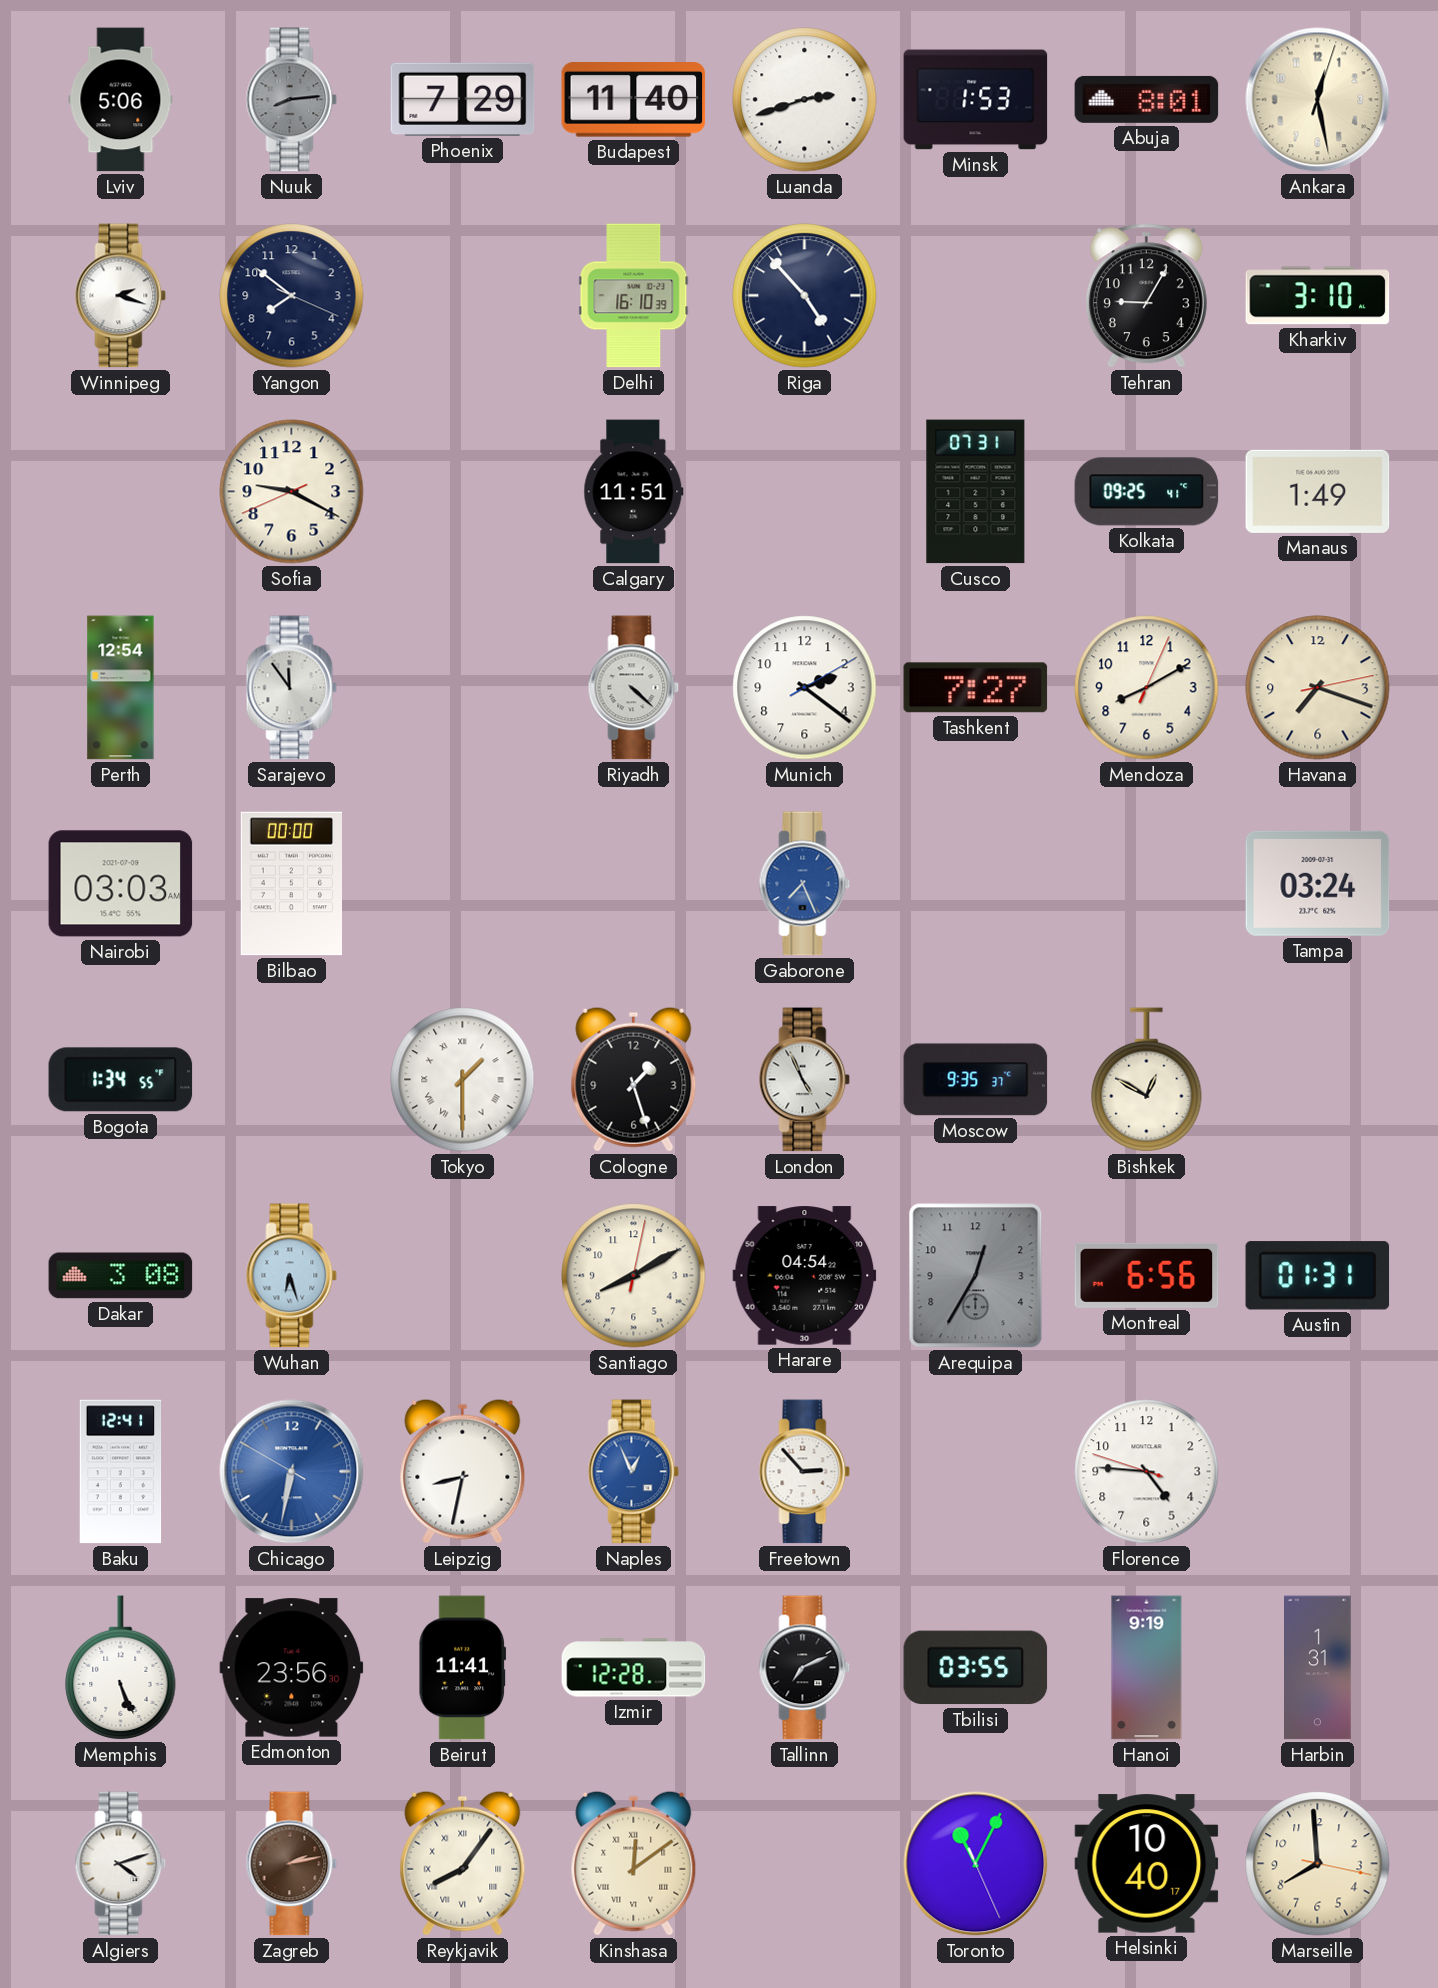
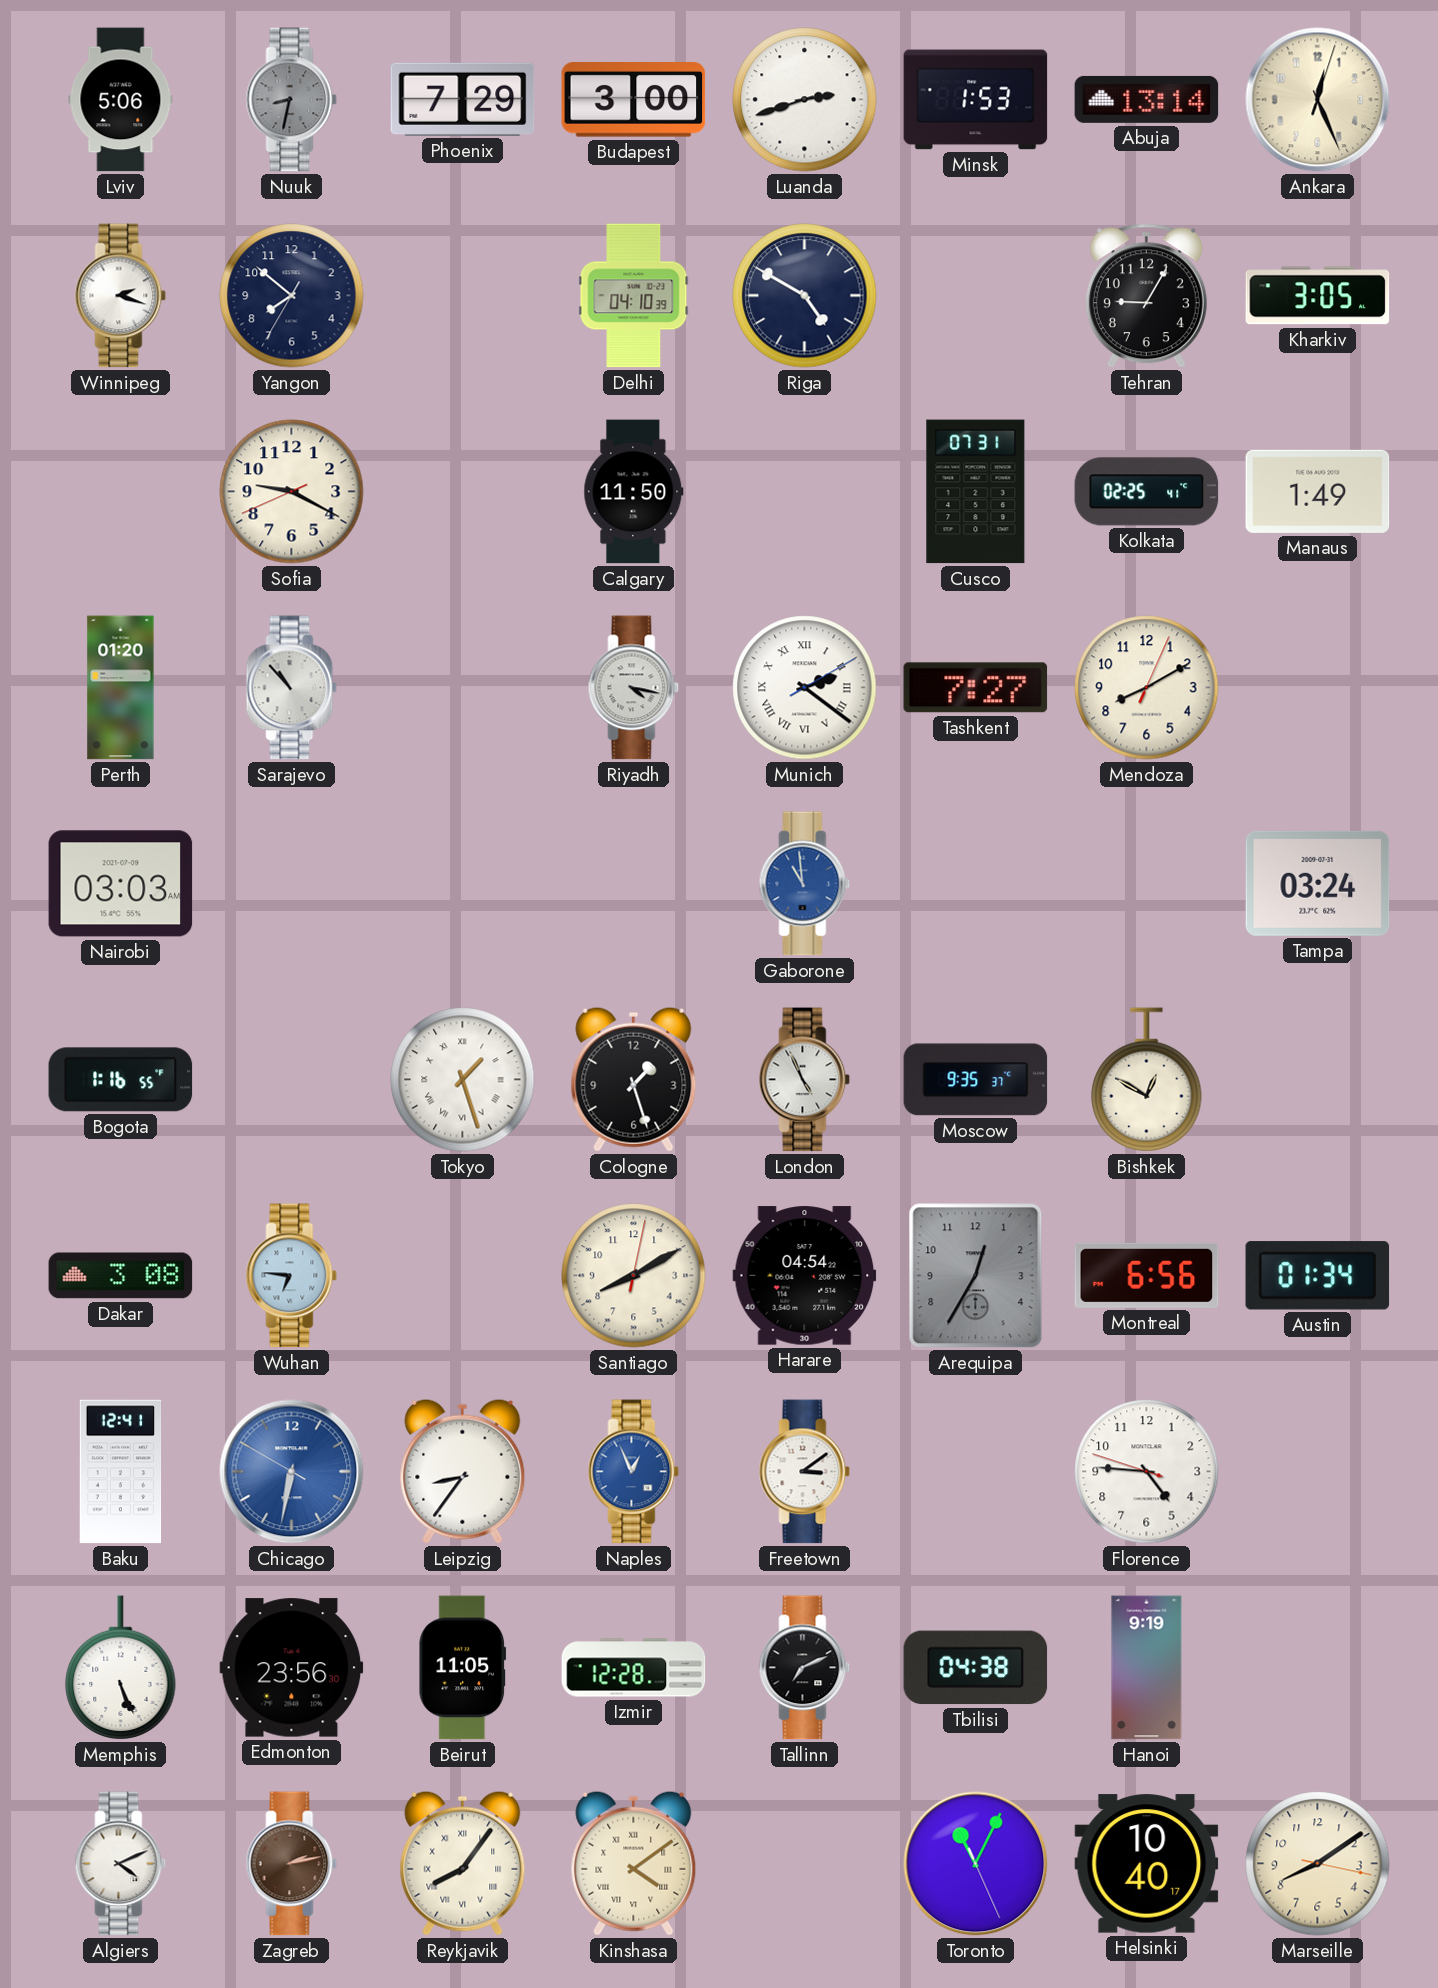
Nuuk: 8:14 -> 8:32
Budapest: 11:40 -> 3:00
Abuja: 8:01 -> 13:14
Ankara: 12:28 -> 12:26
Yangon: 7:51:19 -> 7:51:35
Delhi: 16:10 -> 04:10
Riga: 4:53 -> 4:50
Kharkiv: 3:10 -> 3:05
Calgary: 11:51 -> 11:50
Kolkata: 09:25 -> 02:25
Perth: 12:54 -> 01:20
Sarajevo: 11:54 -> 10:53
Riyadh: 4:22 -> 4:17
Munich numerals: Arabic -> Roman
Havana: 7:18 -> none
Bilbao: 00:00 -> none
Gaborone: 7:26 -> 10:59
Bogota: 1:34 -> 1:16
Tokyo: 1:30 -> 1:27
Wuhan: 6:27 -> 6:46
Austin: 01:31 -> 01:34
Leipzig: 8:32 -> 8:36
Freetown: 2:53 -> 3:09
Beirut: 11:41 -> 11:05
Tbilisi: 03:55 -> 04:38
Harbin: 1:31 -> none
Algiers: 4:12 -> 4:11
Kinshasa: 12:09 -> 4:09
Marseille: 7:59 -> 8:09
